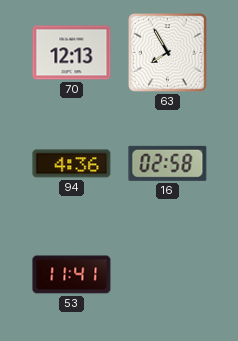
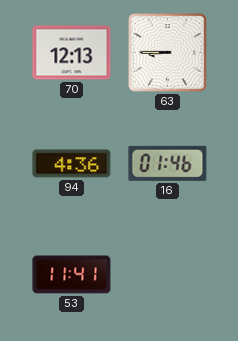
63: 7:55 -> 8:45
16: 02:58 -> 01:46
